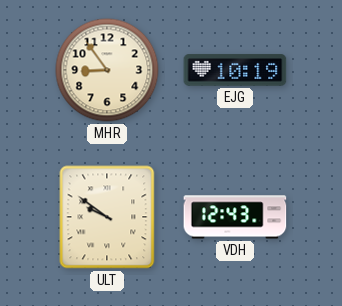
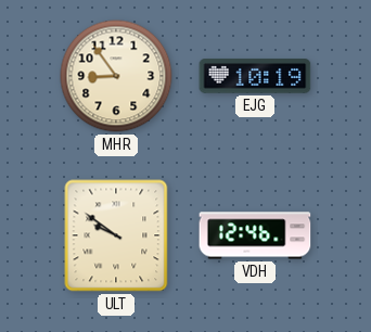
VDH: 12:43 -> 12:46
